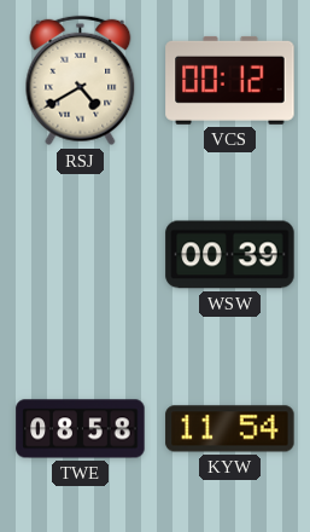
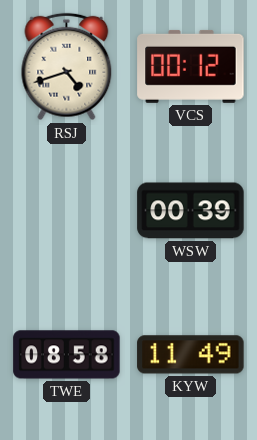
RSJ: 4:40 -> 4:42
KYW: 11:54 -> 11:49
